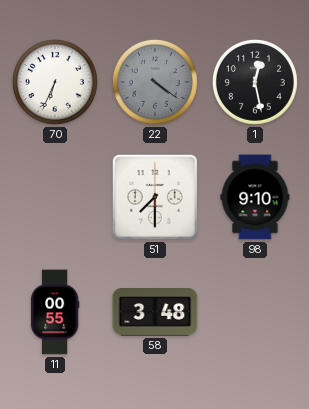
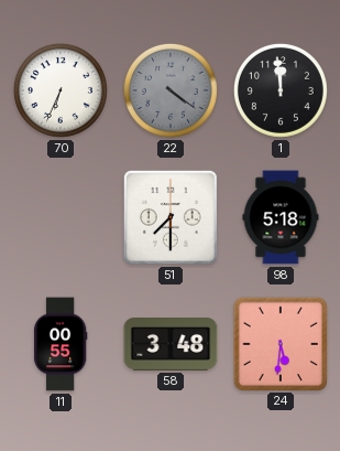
1: 12:28 -> 11:59
98: 9:10 -> 5:18
24: none -> 5:31
